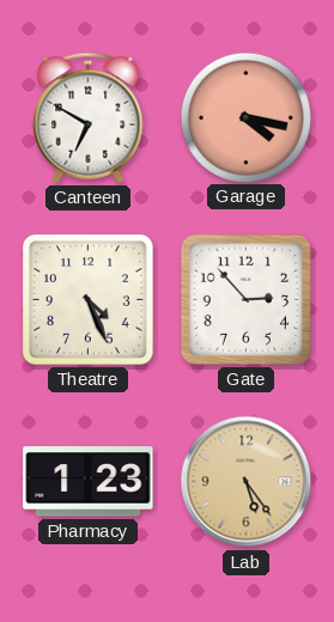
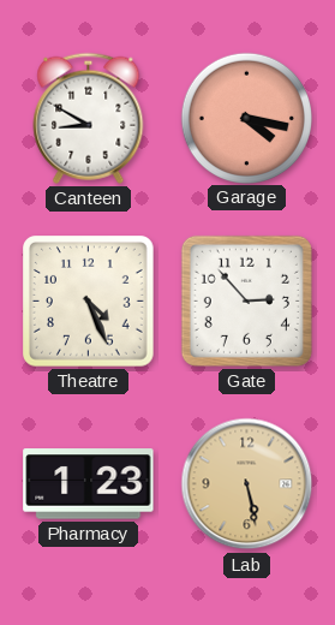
Canteen: 6:50 -> 8:50
Lab: 5:24 -> 5:28
